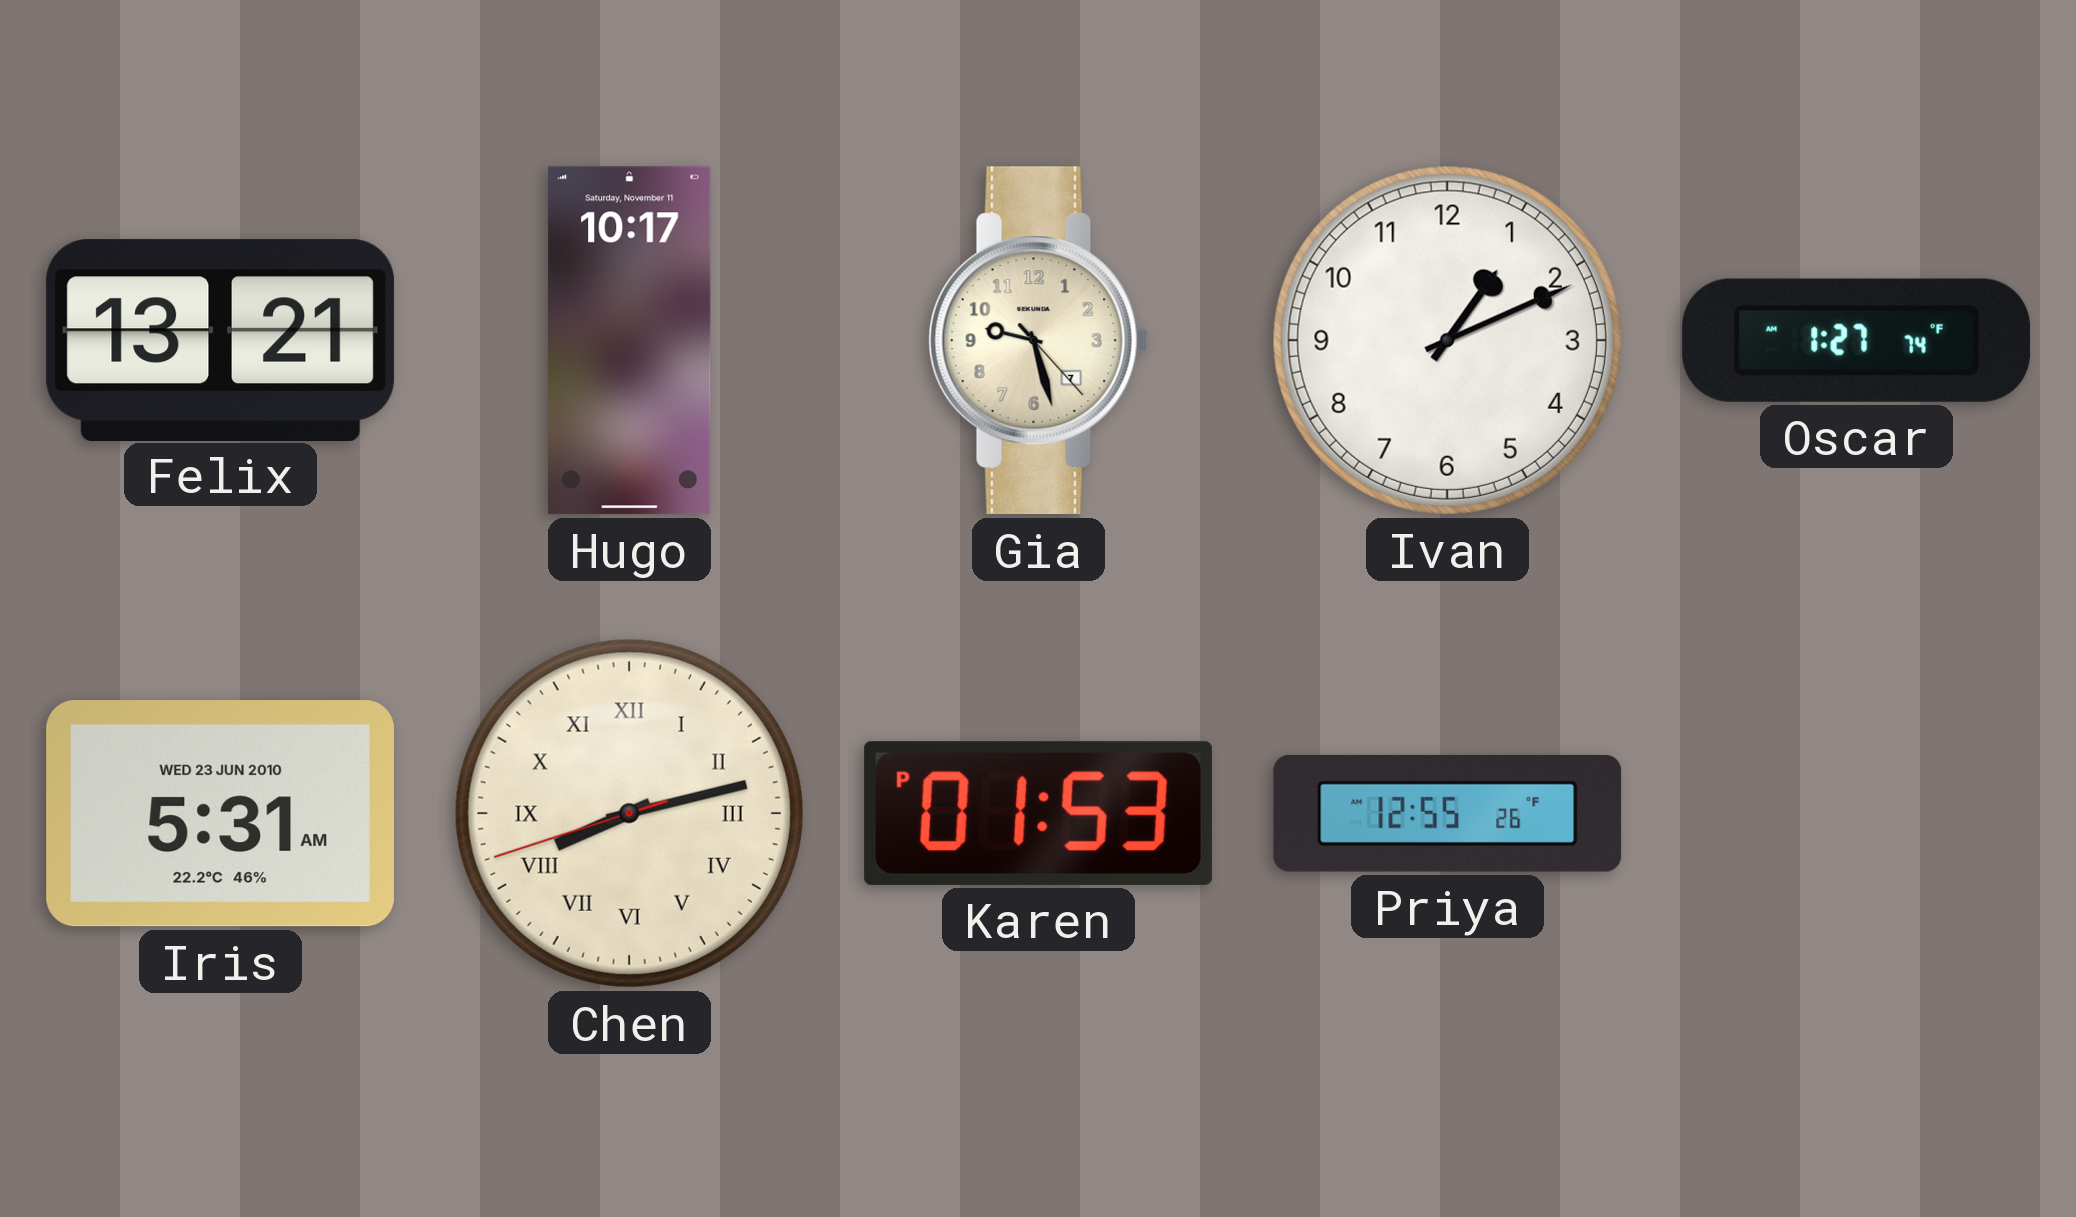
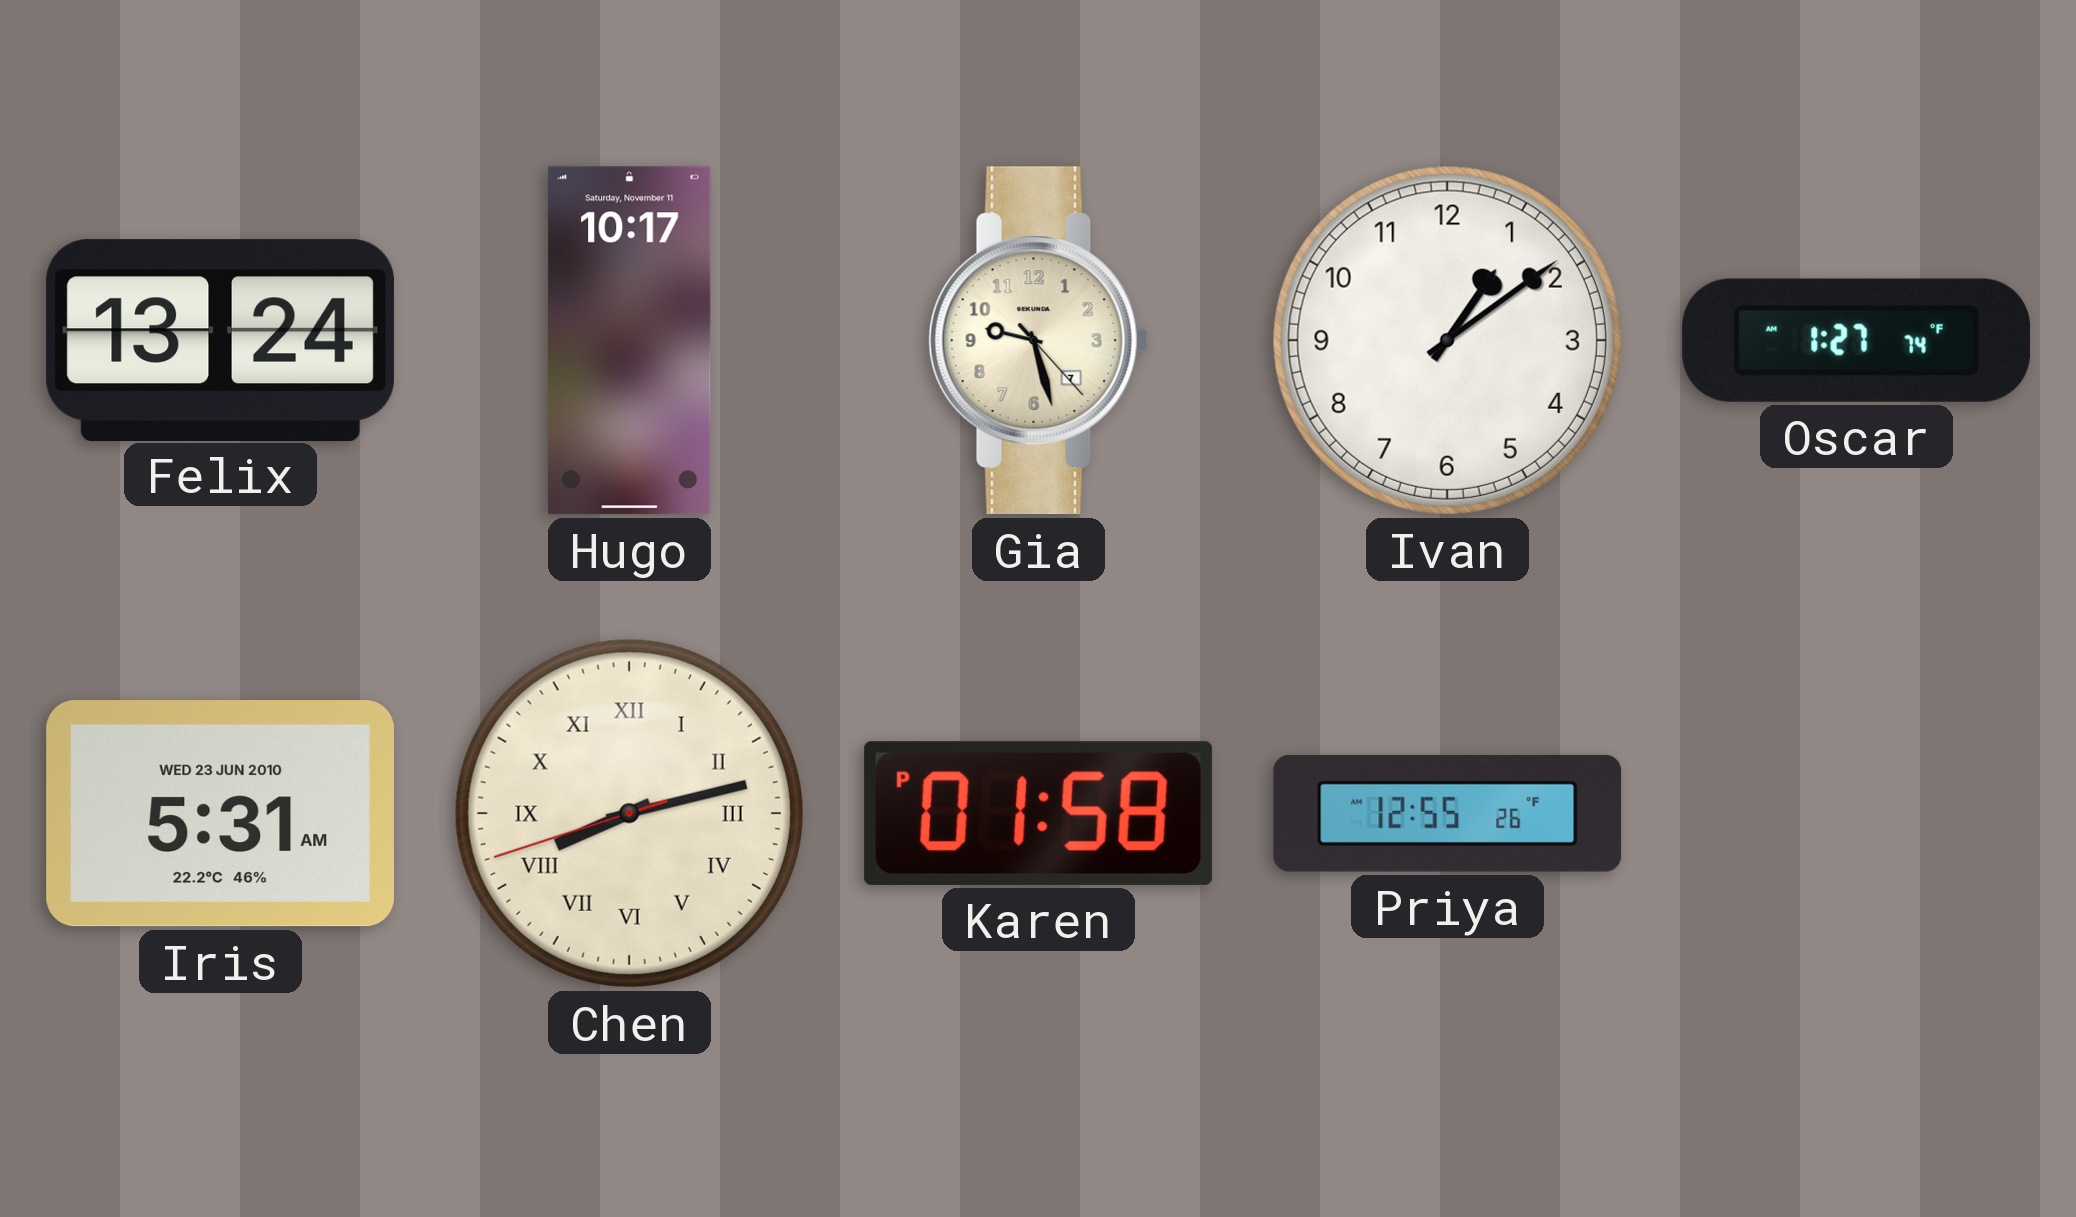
Felix: 13:21 -> 13:24
Ivan: 1:11 -> 1:09
Karen: 01:53 -> 01:58
